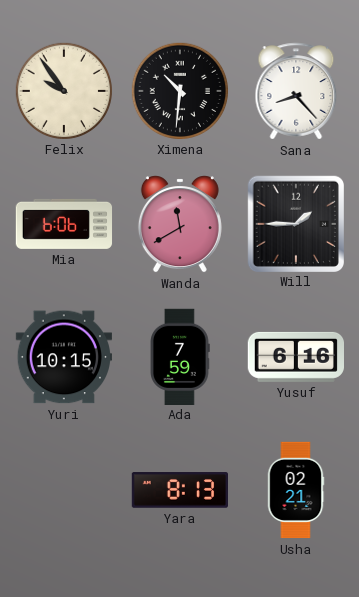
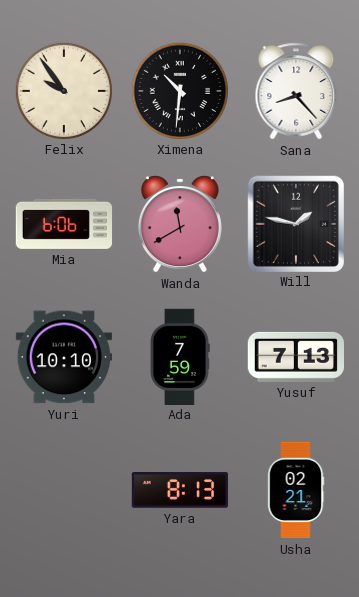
Will: 1:45 -> 1:47
Yuri: 10:15 -> 10:10
Yusuf: 6:16 -> 7:13
